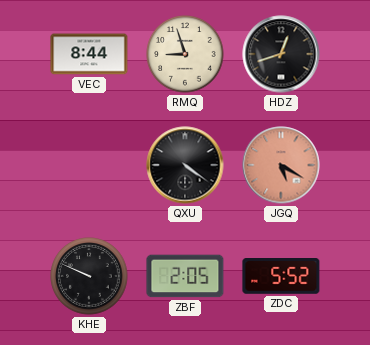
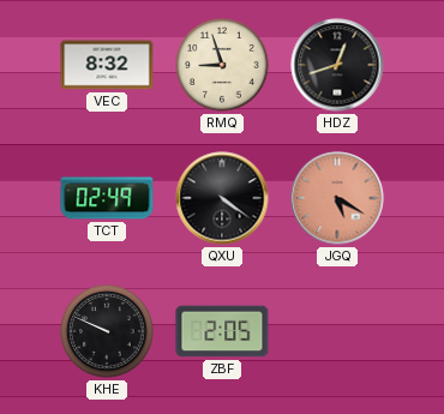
VEC: 8:44 -> 8:32
TCT: none -> 02:49
ZDC: 5:52 -> none
